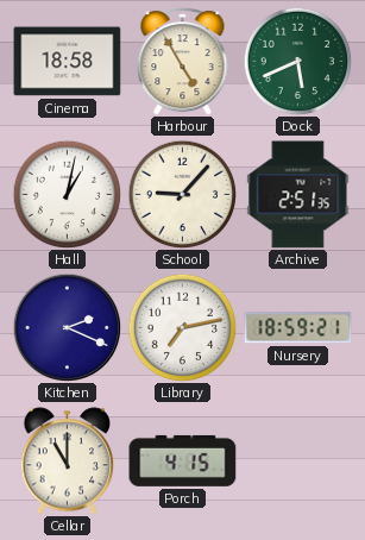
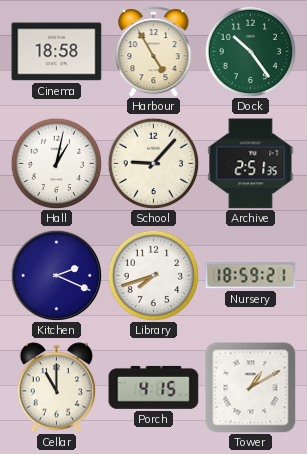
Dock: 5:41 -> 10:24
Library: 7:13 -> 7:42
Tower: none -> 1:10
